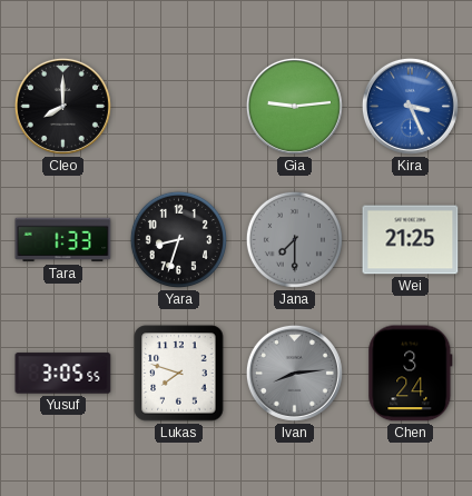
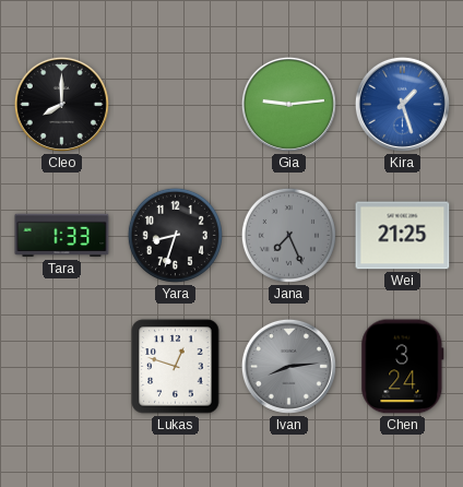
Kira: 3:26 -> 1:27
Jana: 7:30 -> 7:26
Yusuf: 3:05 -> none
Lukas: 7:48 -> 12:48
